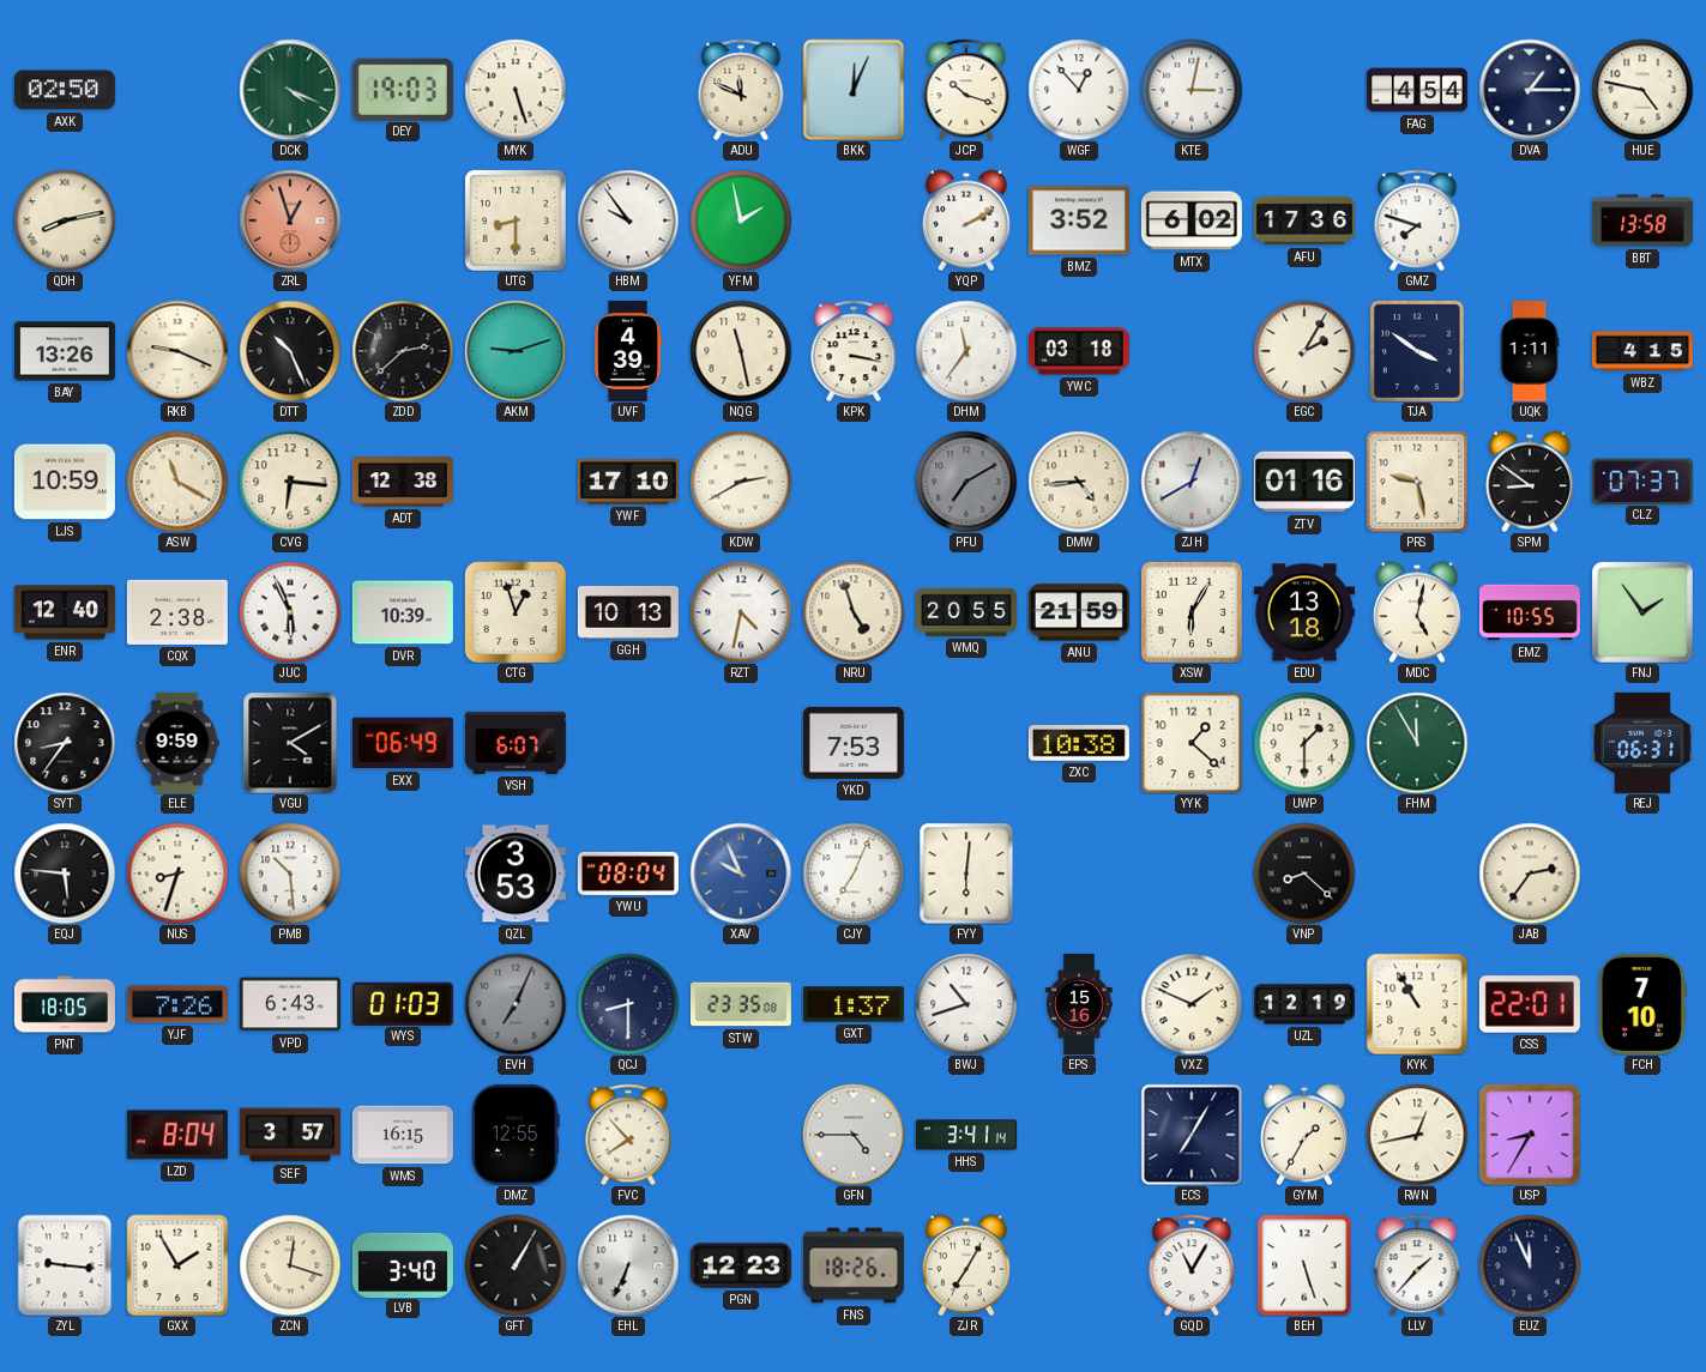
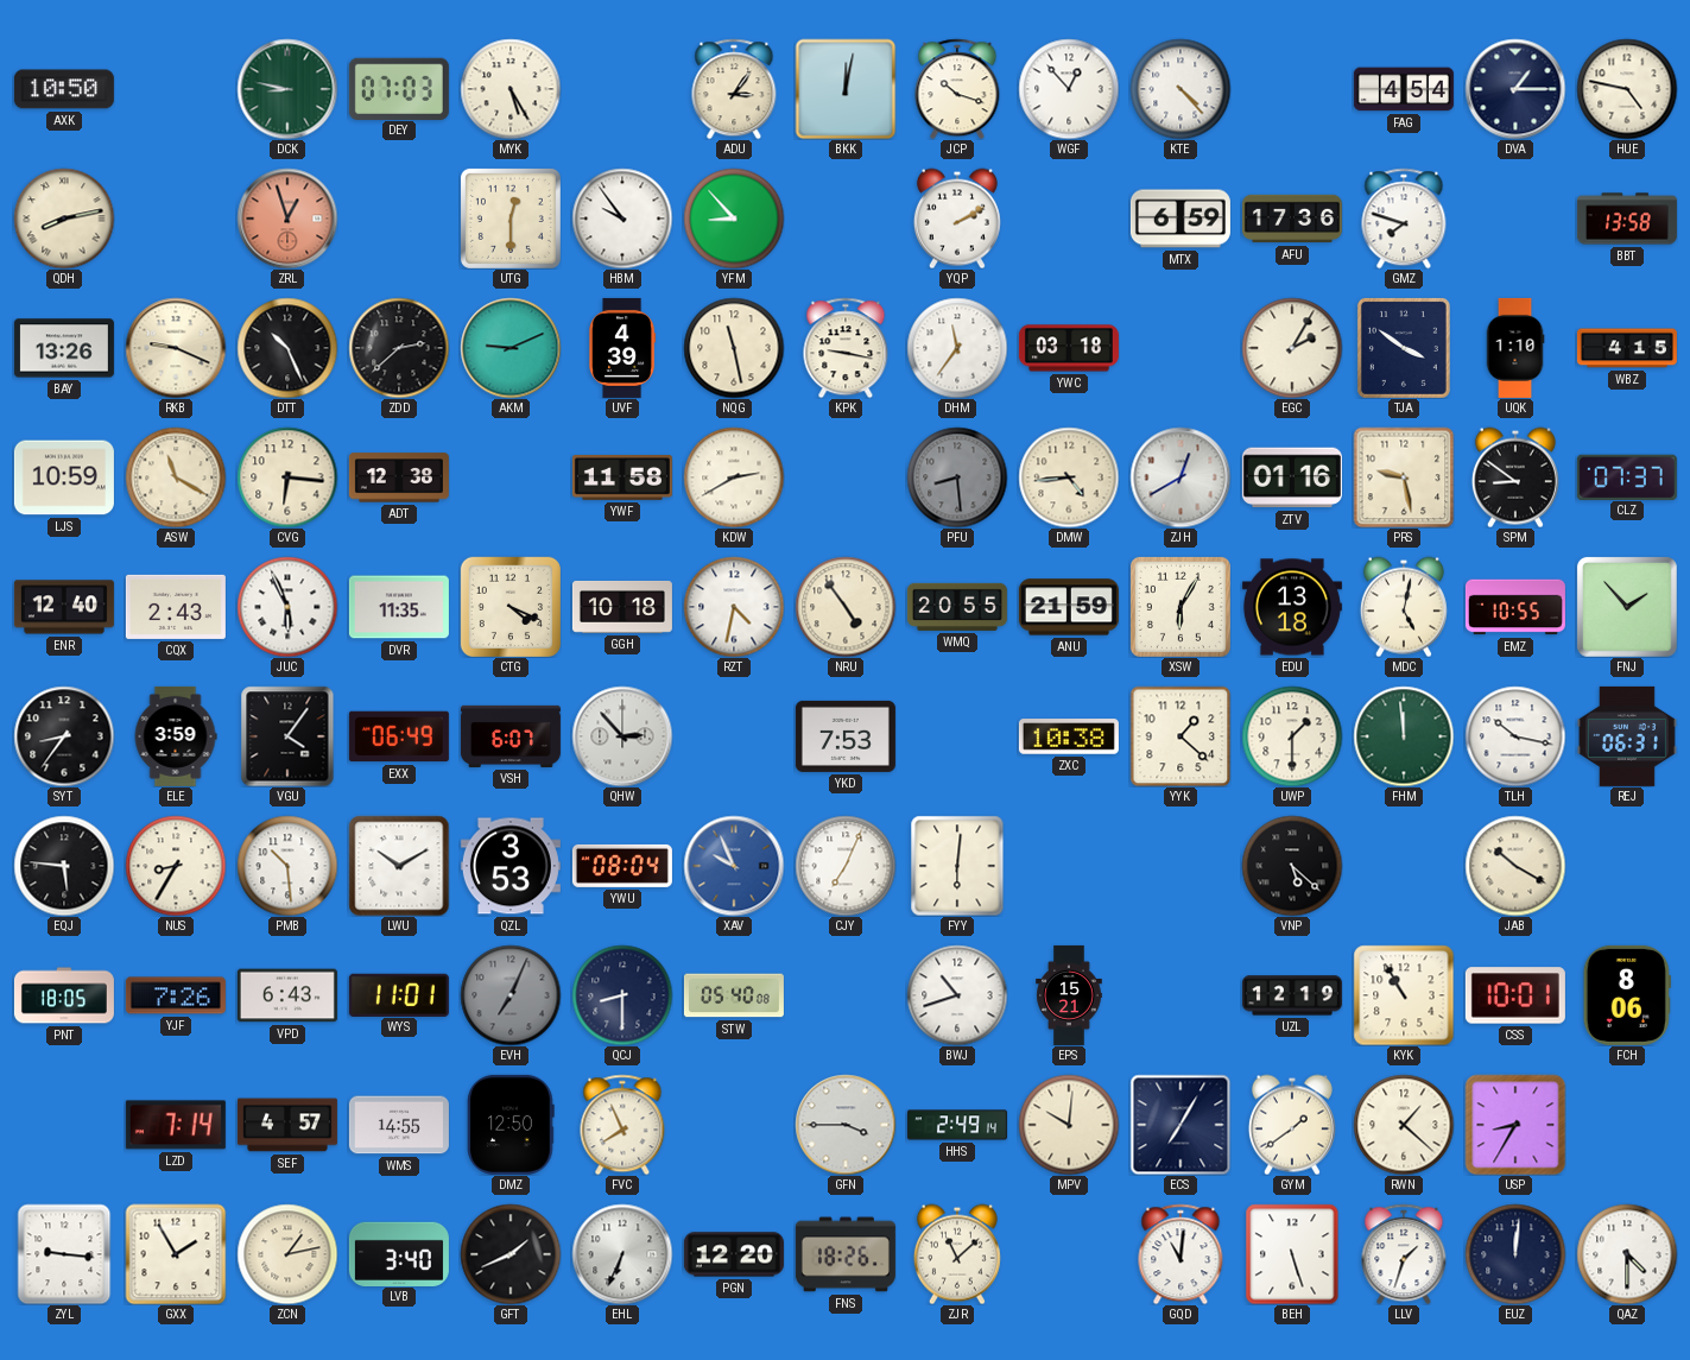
AXK: 02:50 -> 10:50
DCK: 4:19 -> 8:47
DEY: 19:03 -> 07:03
MYK: 5:27 -> 5:25
ADU: 11:49 -> 3:06
BKK: 12:04 -> 12:02
KTE: 3:02 -> 4:23
UTG: 8:30 -> 12:30
YFM: 1:58 -> 8:53
BMZ: 3:52 -> none
MTX: 6:02 -> 6:59
AKM: 9:12 -> 9:11
KPK: 3:17 -> 9:17
UQK: 1:11 -> 1:10
YWF: 17:10 -> 11:58
PFU: 7:10 -> 8:29
CQX: 2:38 -> 2:43
DVR: 10:39 -> 11:35
CTG: 12:57 -> 4:19
GGH: 10:13 -> 10:18
NRU: 4:57 -> 4:54
FNJ: 1:54 -> 1:53
ELE: 9:59 -> 3:59
VGU: 4:10 -> 4:06
QHW: none -> 2:53
FHM: 11:55 -> 11:59
TLH: none -> 10:17
NUS: 8:33 -> 8:35
LWU: none -> 10:10
VNP: 8:22 -> 5:22
JAB: 2:36 -> 10:20
WYS: 01:03 -> 11:01
STW: 23:35 -> 05:40
GXT: 1:37 -> none
EPS: 15:16 -> 15:21
VXZ: 1:49 -> none
CSS: 22:01 -> 10:01
FCH: 7:10 -> 8:06
LZD: 8:04 -> 7:14
SEF: 3:57 -> 4:57
WMS: 16:15 -> 14:55
DMZ: 12:55 -> 12:50
FVC: 7:53 -> 7:56
GFN: 4:45 -> 3:45
HHS: 3:41 -> 2:49
MPV: none -> 10:01
GYM: 1:35 -> 1:39
RWN: 12:43 -> 1:22
ZCN: 12:18 -> 1:13
GFT: 1:05 -> 1:41
PGN: 12:23 -> 12:20
ZJR: 7:05 -> 11:08
GQD: 11:05 -> 11:01
LLV: 1:37 -> 1:33
EUZ: 11:56 -> 12:01
QAZ: none -> 4:30
